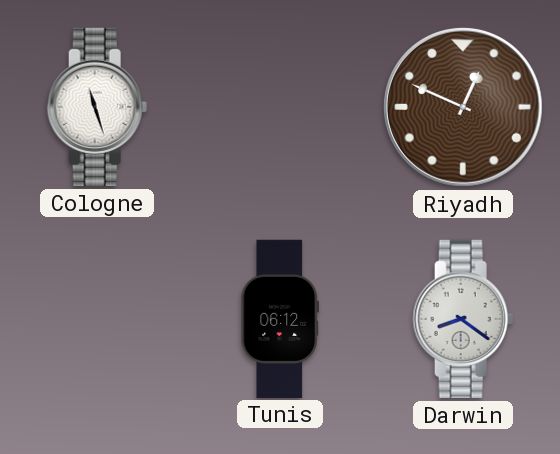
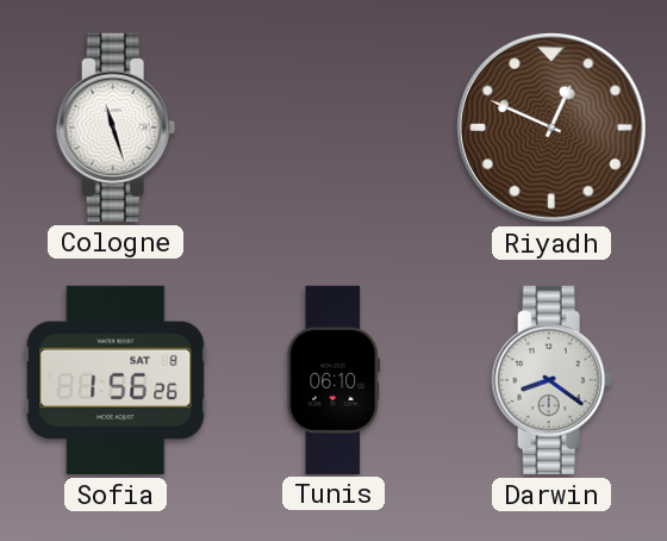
Sofia: none -> 1:56
Tunis: 06:12 -> 06:10
